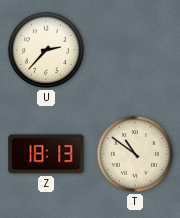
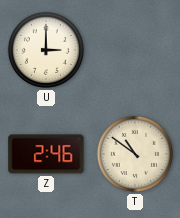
U: 2:37 -> 3:00
Z: 18:13 -> 2:46
